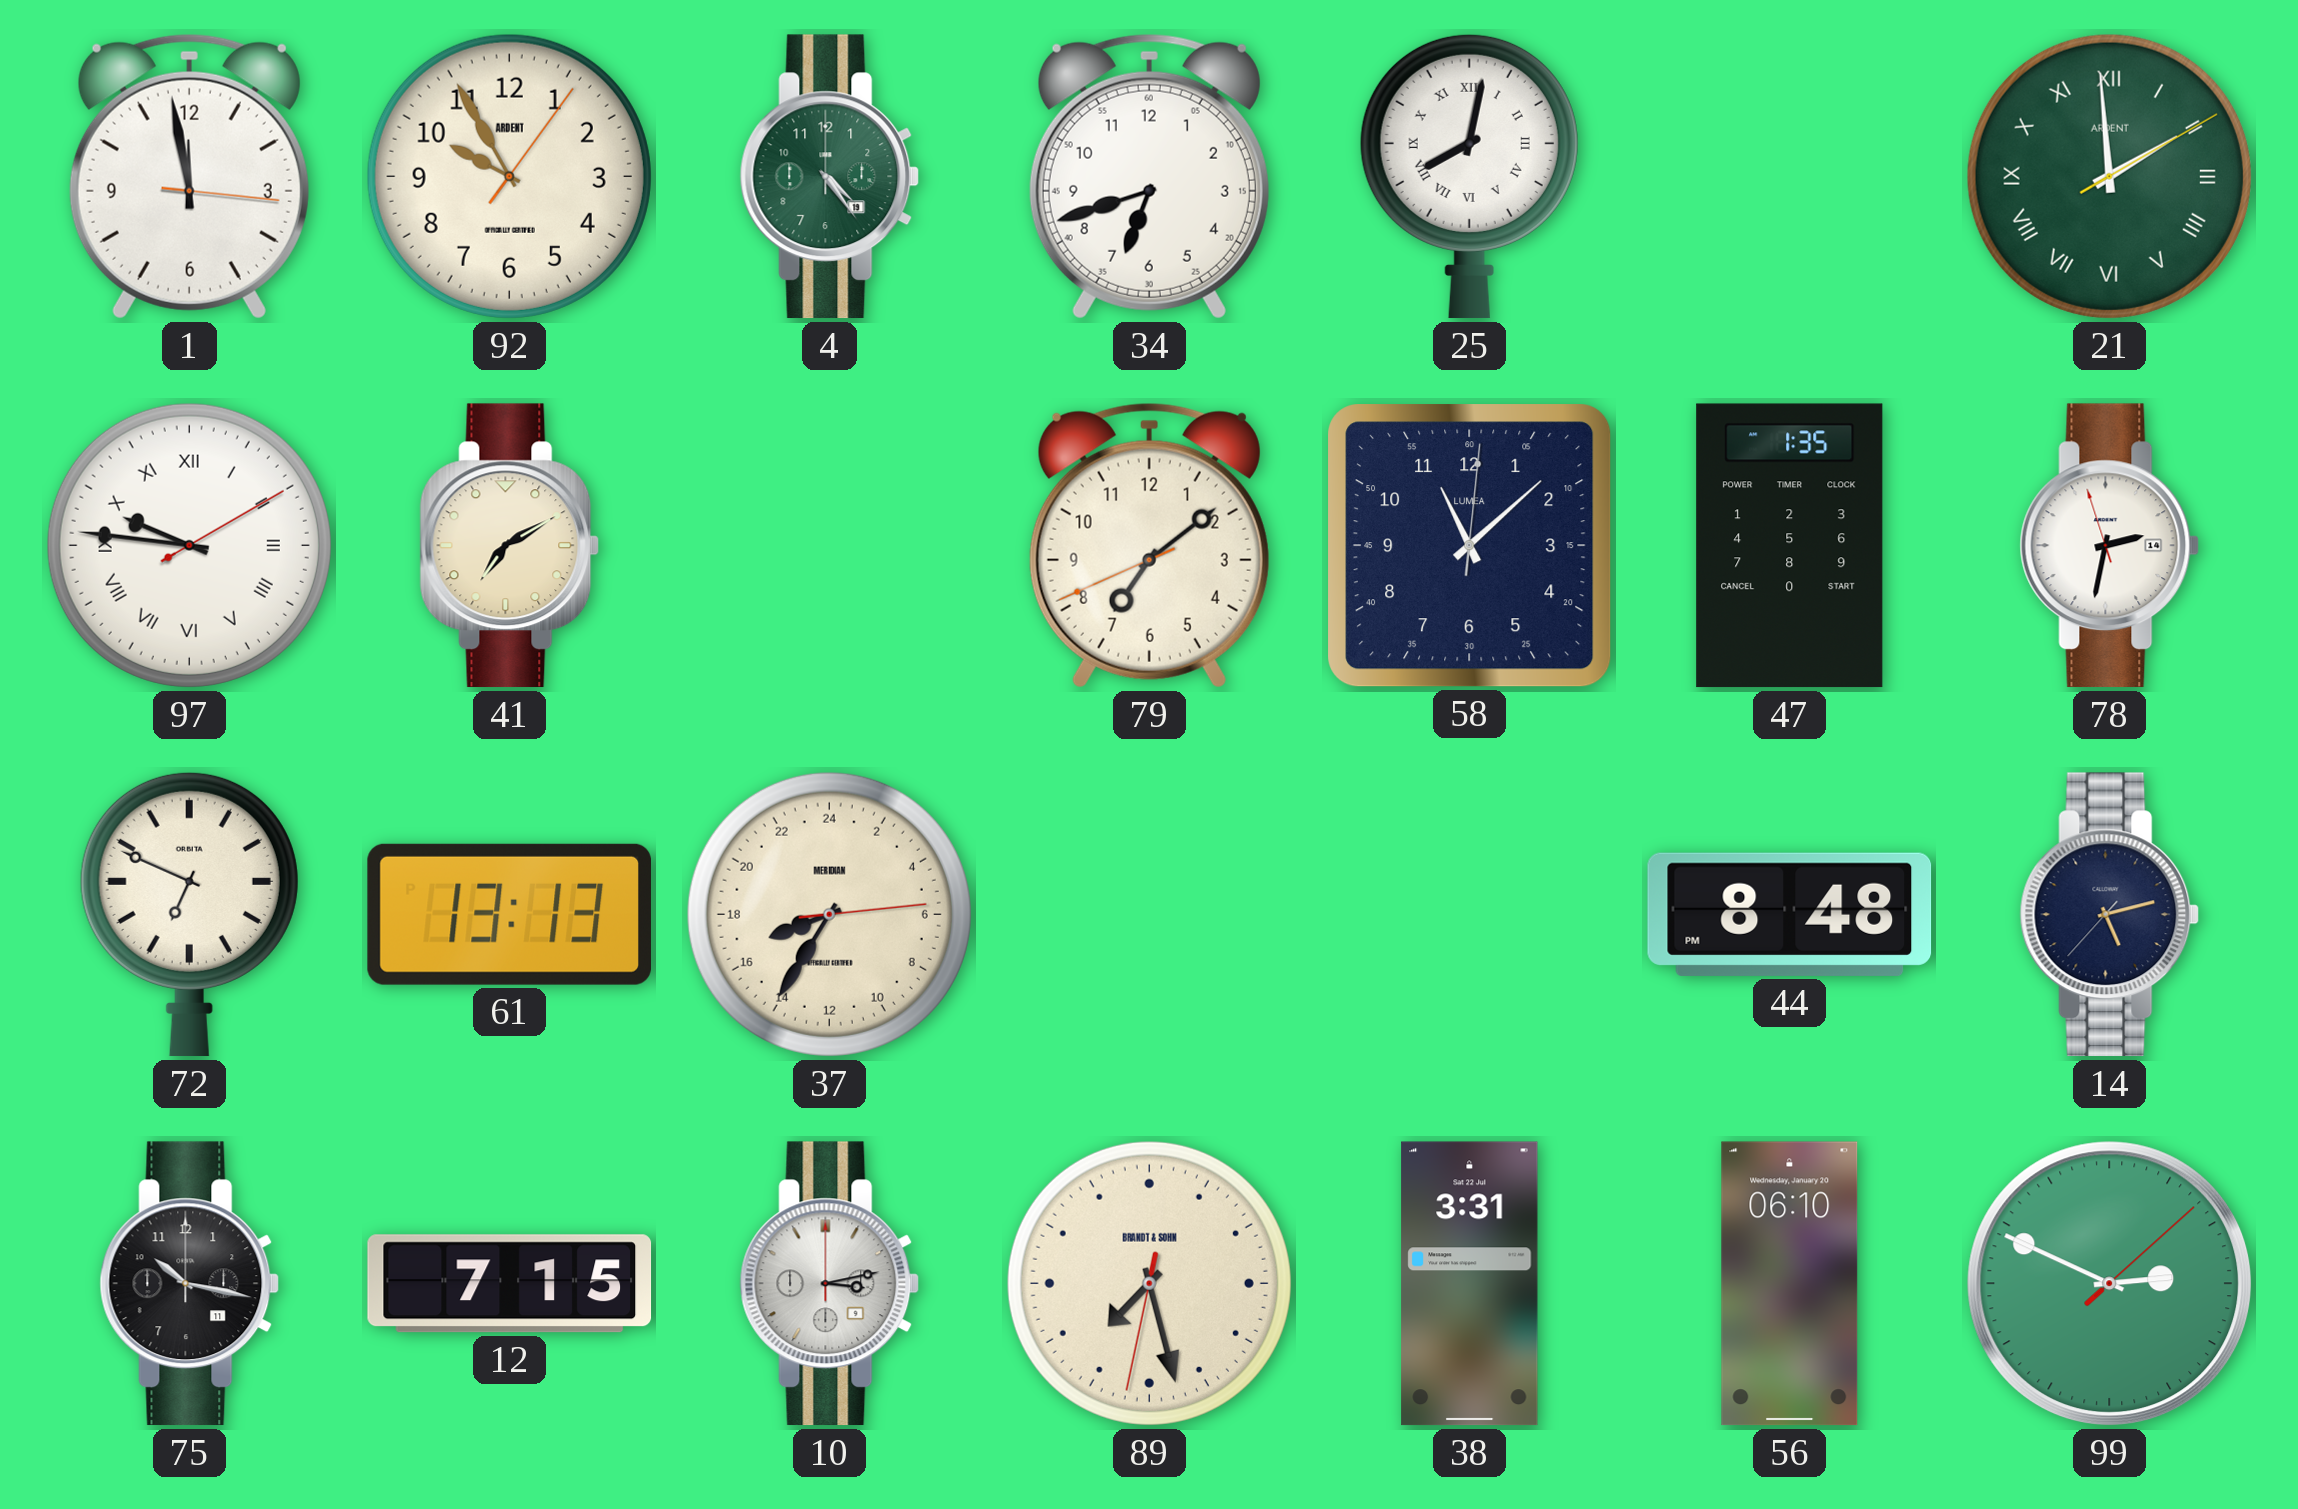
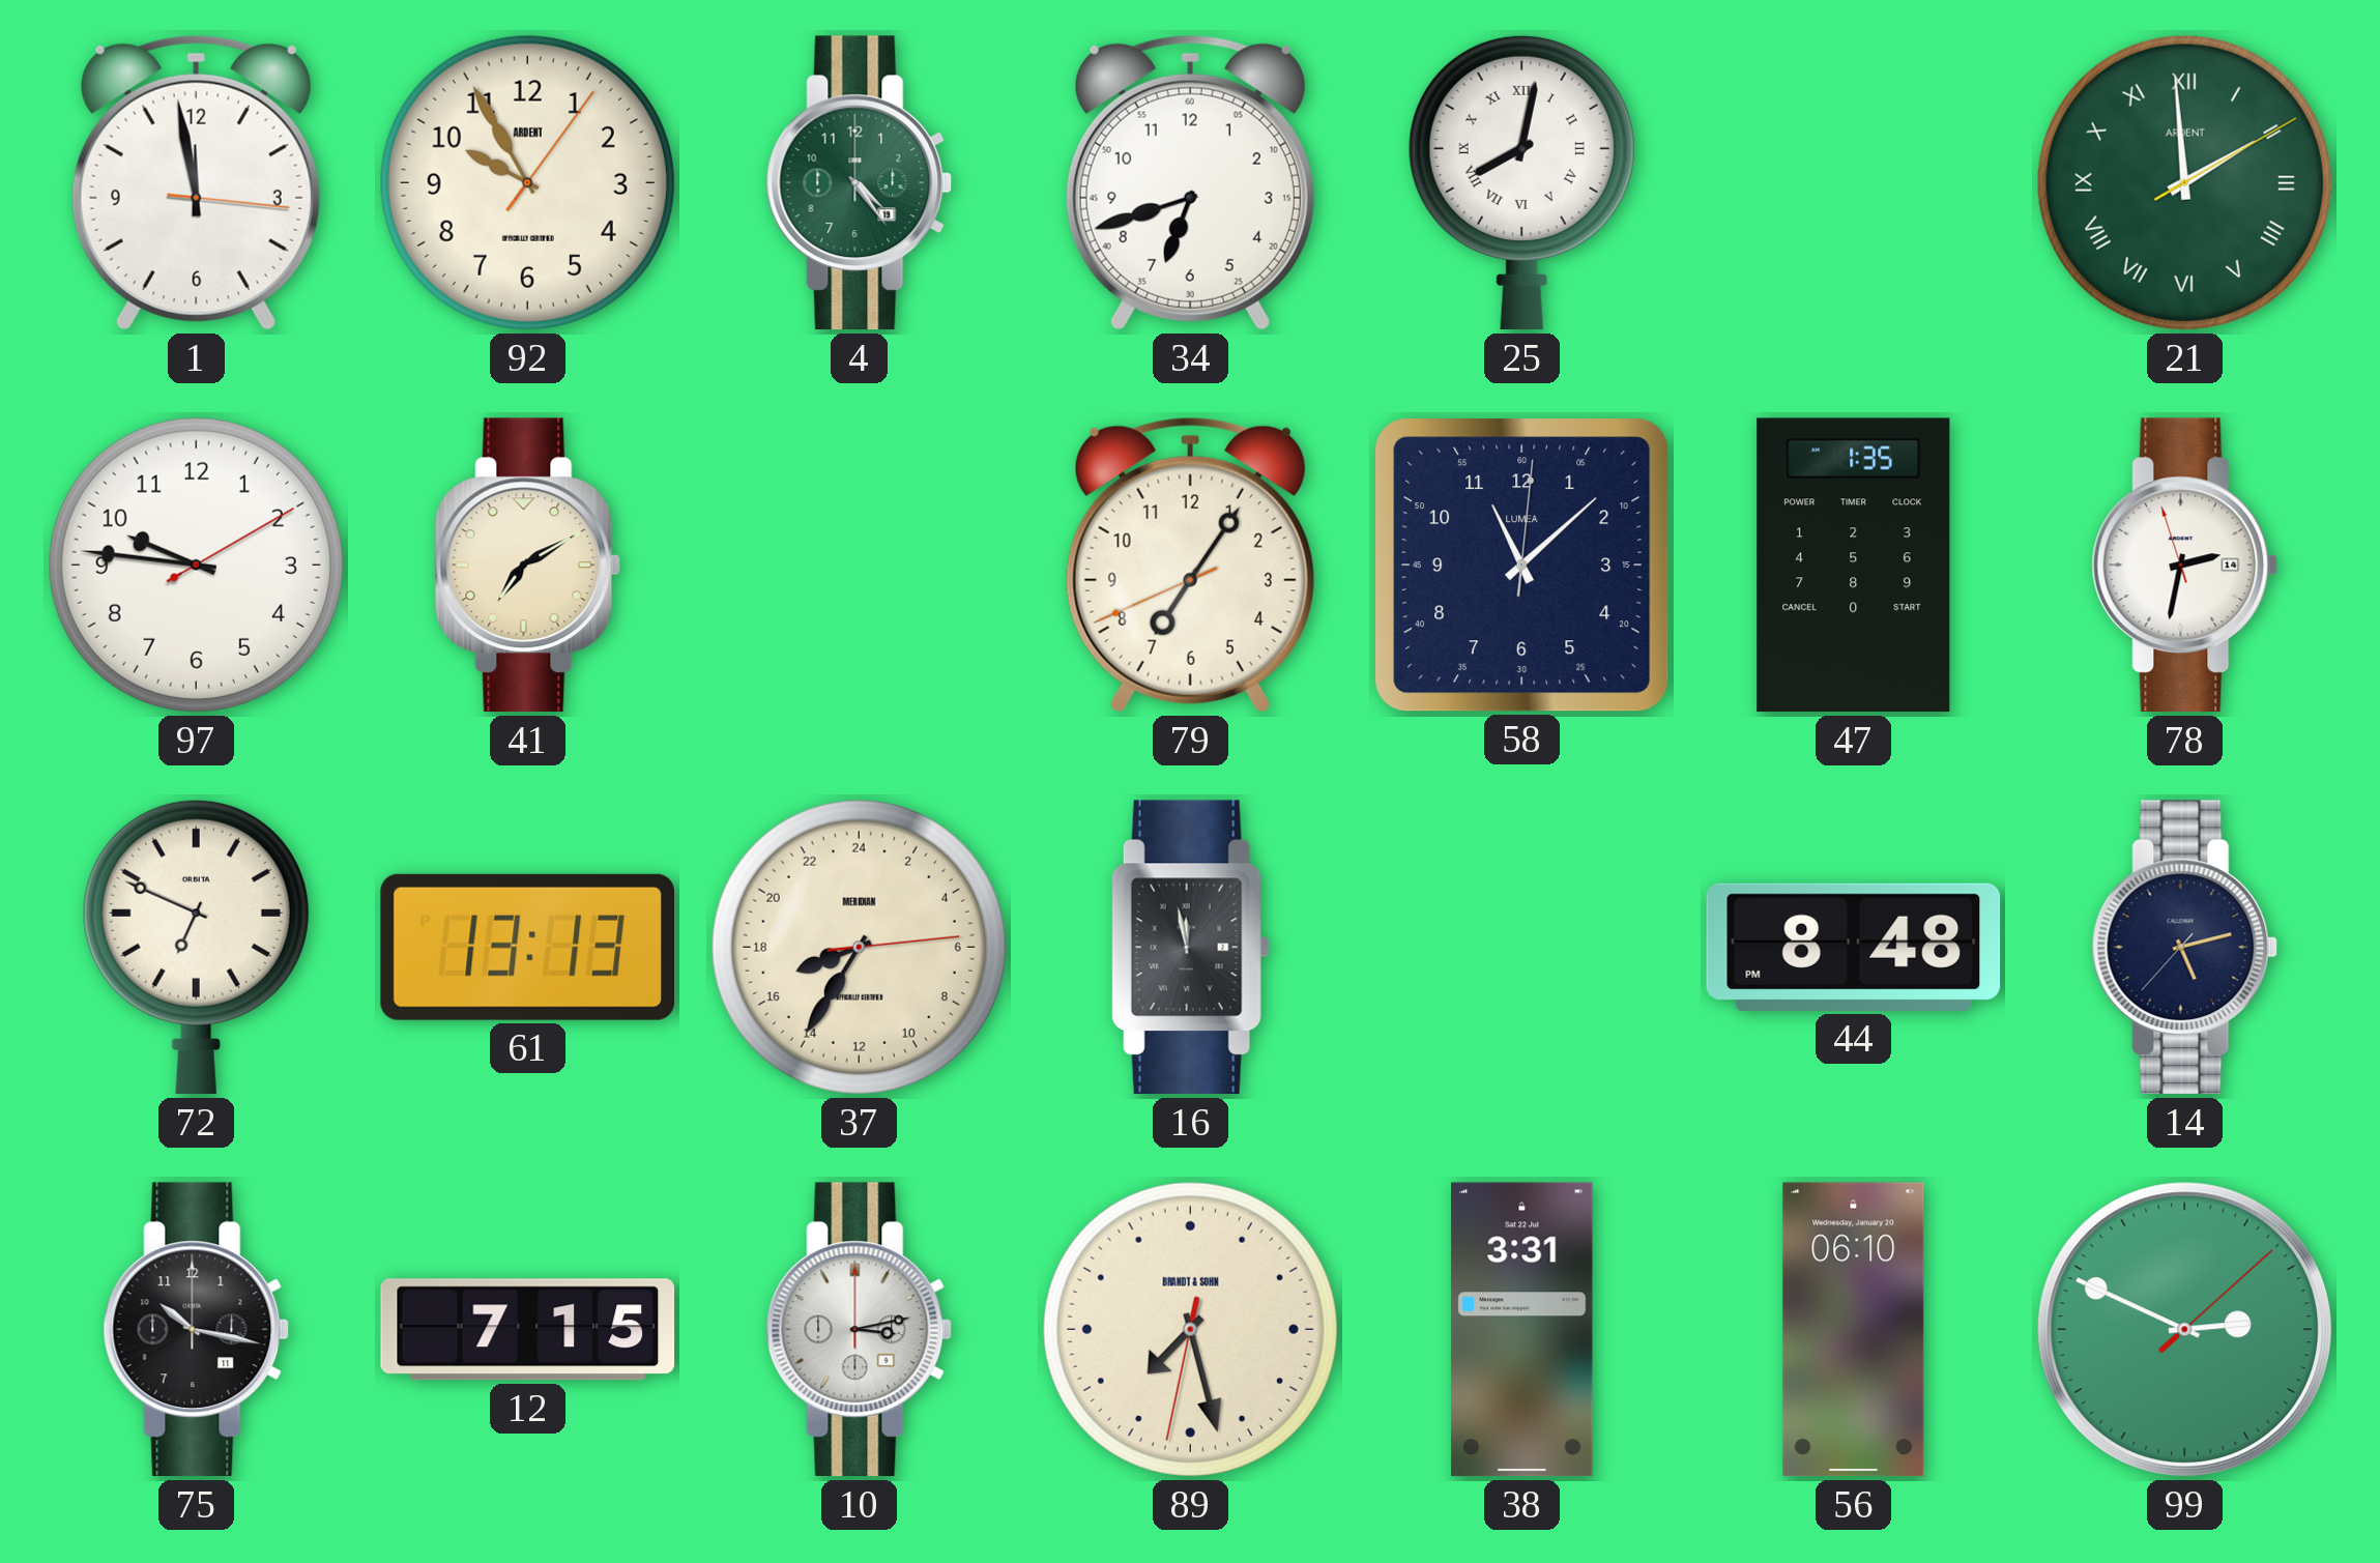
97 numerals: Roman -> Arabic
79: 7:08 -> 7:05
16: none -> 11:58
